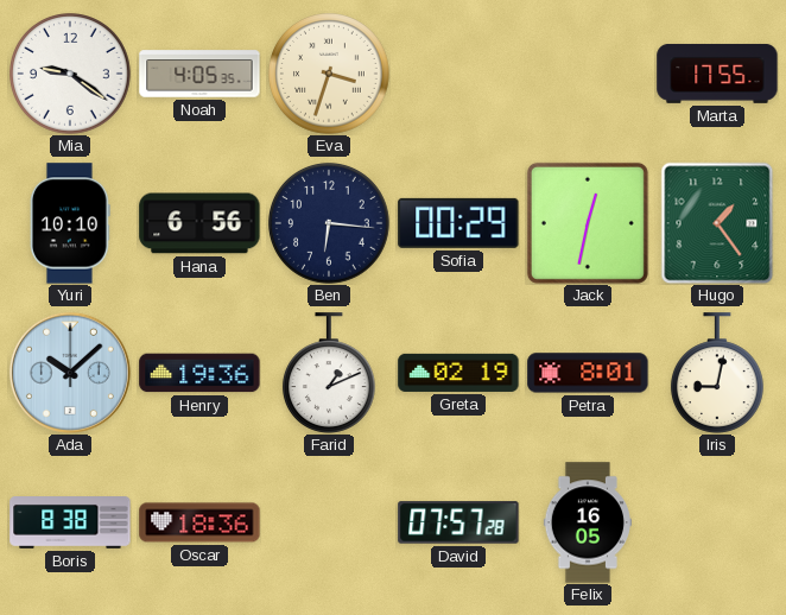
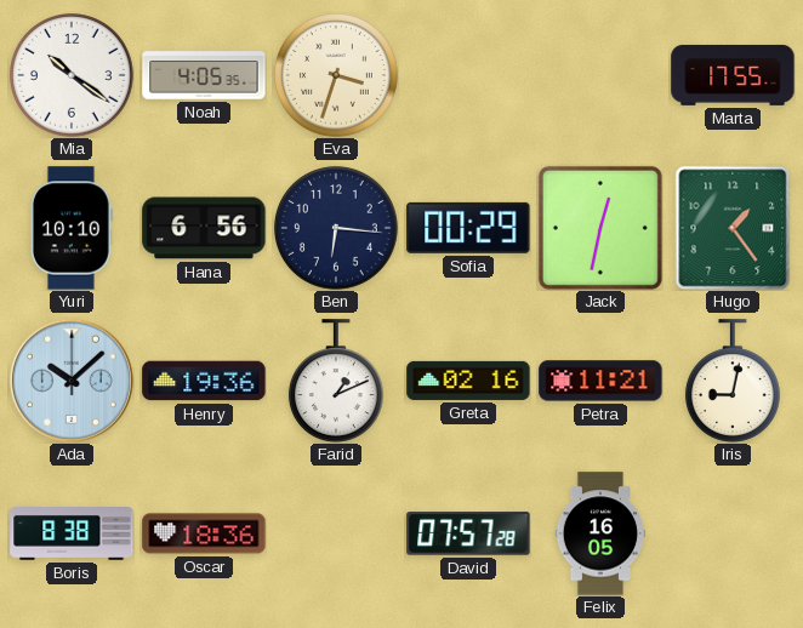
Mia: 9:21 -> 10:21
Greta: 02:19 -> 02:16
Petra: 8:01 -> 11:21
